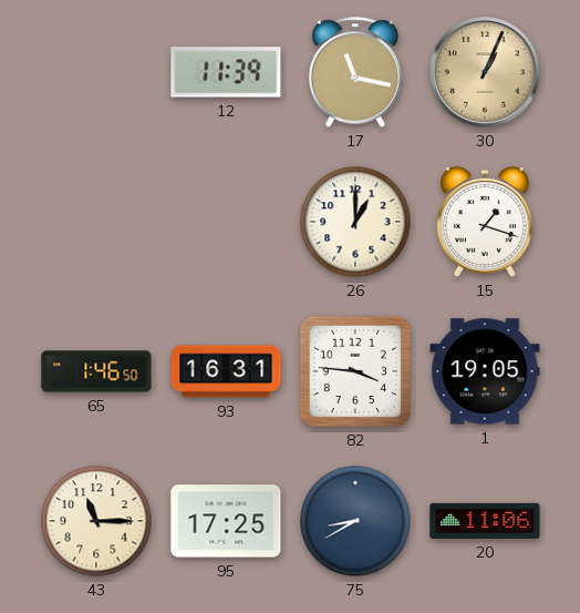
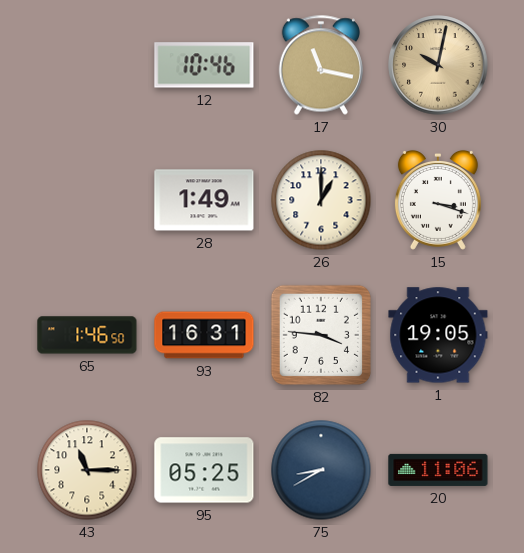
12: 11:39 -> 10:46
30: 1:04 -> 10:02
28: none -> 1:49
15: 1:18 -> 3:18
95: 17:25 -> 05:25
